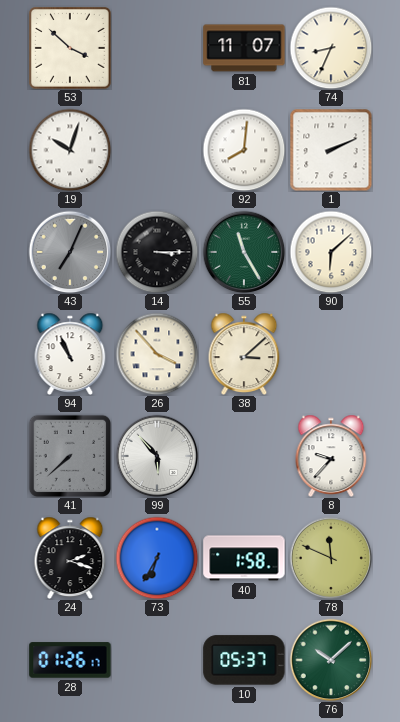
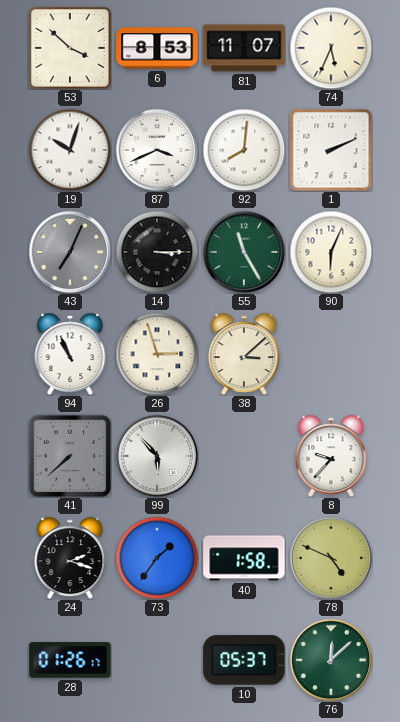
6: none -> 8:53
74: 8:34 -> 5:34
87: none -> 3:41
90: 6:08 -> 6:04
26: 3:53 -> 2:57
73: 6:35 -> 1:36
78: 11:49 -> 4:49
76: 10:08 -> 12:08
